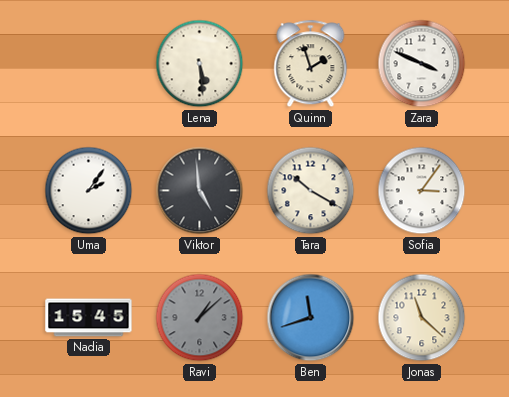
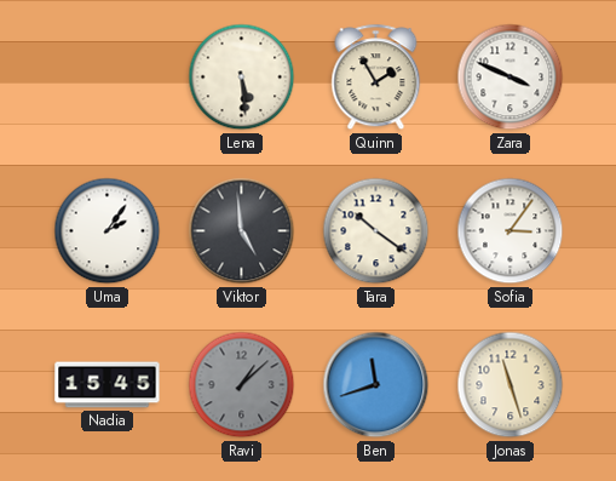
Quinn: 1:57 -> 1:55
Tara: 10:20 -> 10:21
Jonas: 11:22 -> 11:27
